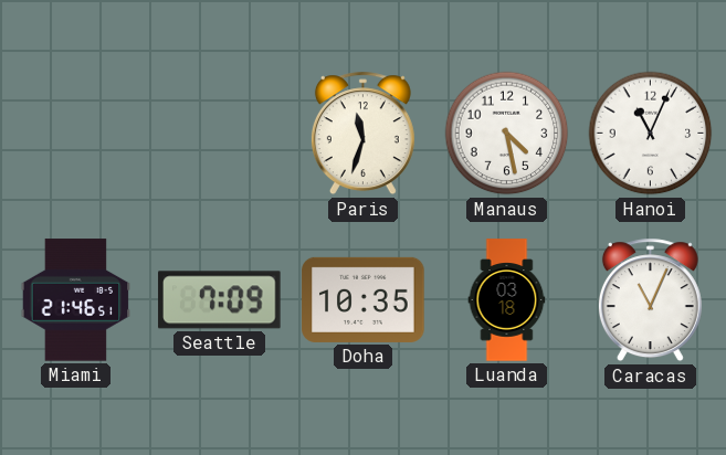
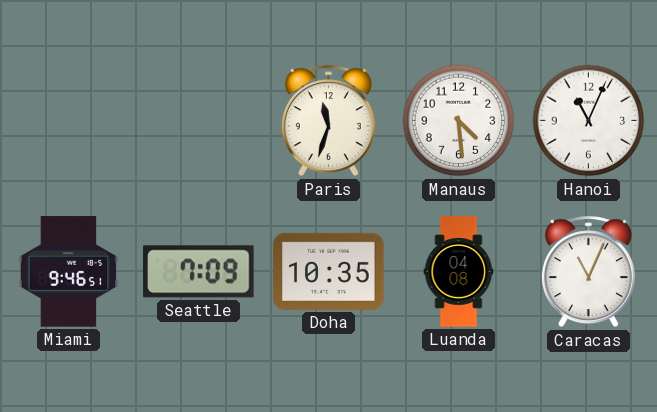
Manaus: 4:28 -> 4:29
Miami: 21:46 -> 9:46
Luanda: 03:18 -> 04:08
